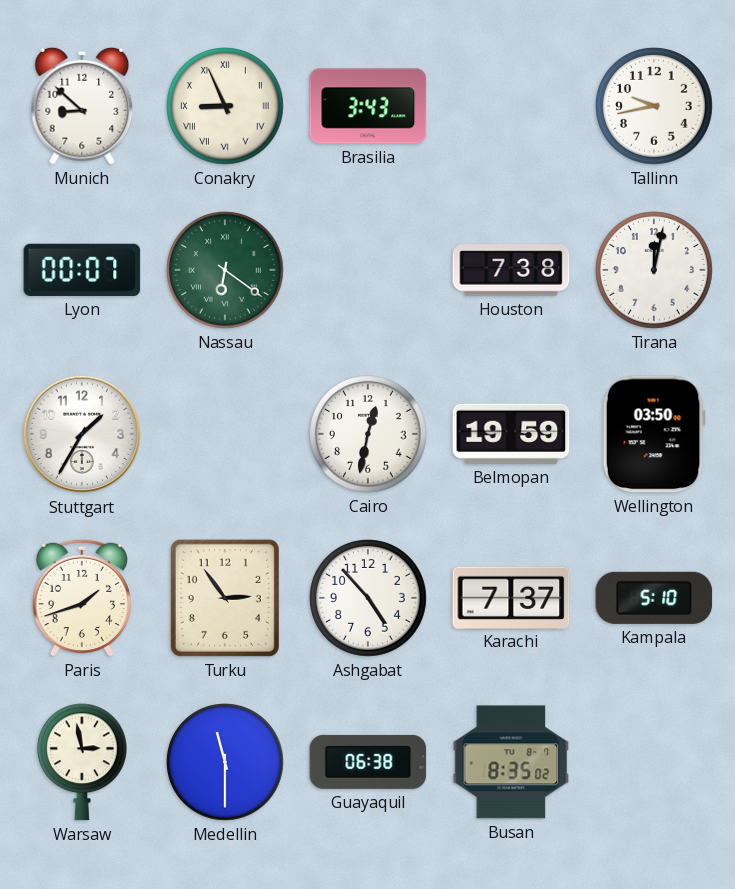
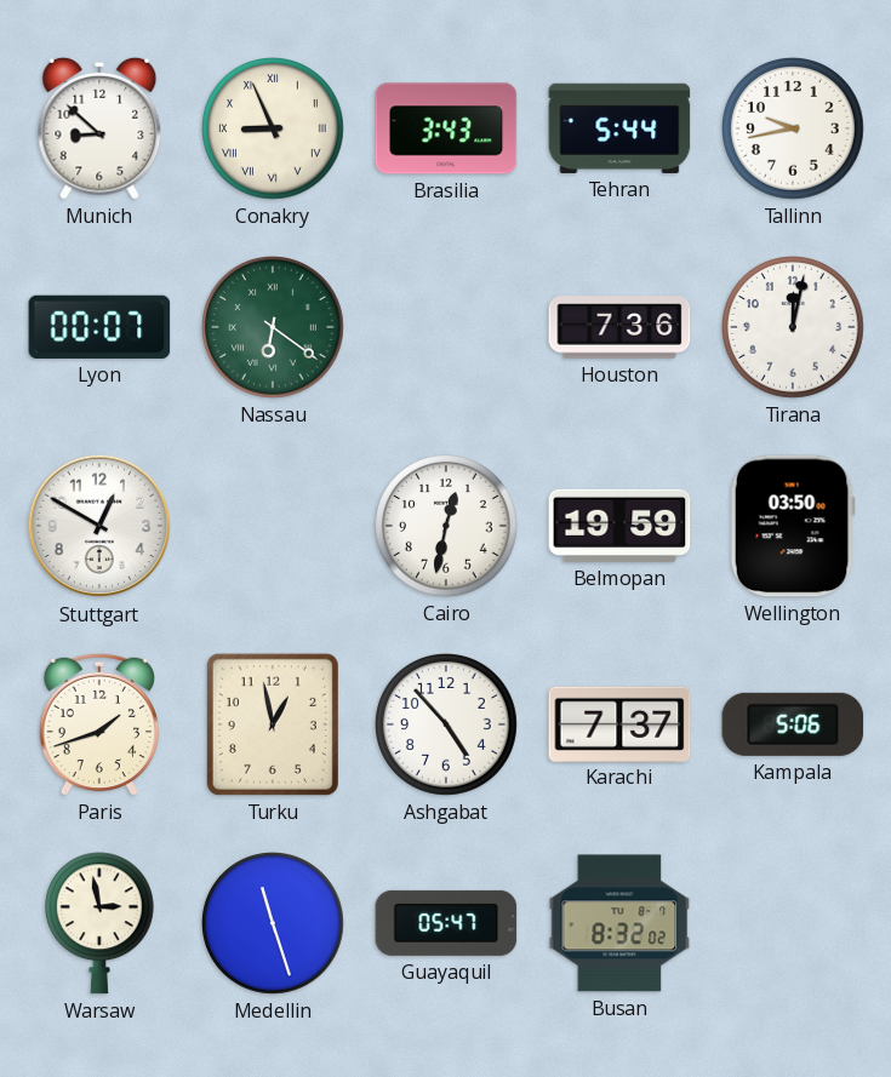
Tehran: none -> 5:44
Houston: 7:38 -> 7:36
Stuttgart: 1:35 -> 12:50
Turku: 2:54 -> 12:58
Kampala: 5:10 -> 5:06
Medellin: 11:30 -> 11:27
Guayaquil: 06:38 -> 05:47
Busan: 8:35 -> 8:32
